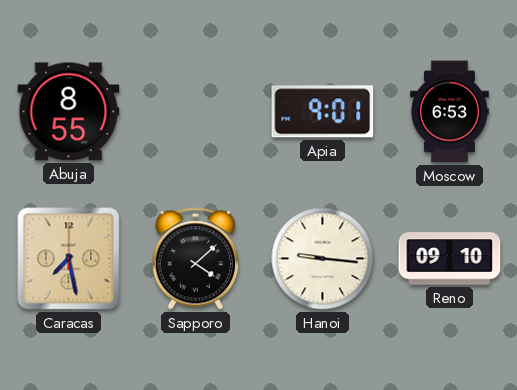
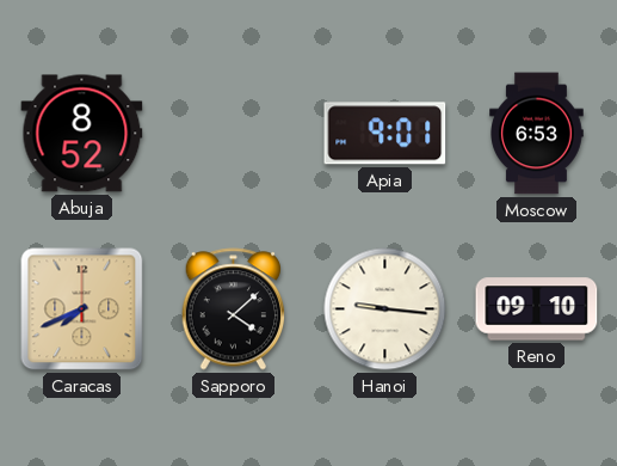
Abuja: 8:55 -> 8:52
Caracas: 7:28 -> 7:41
